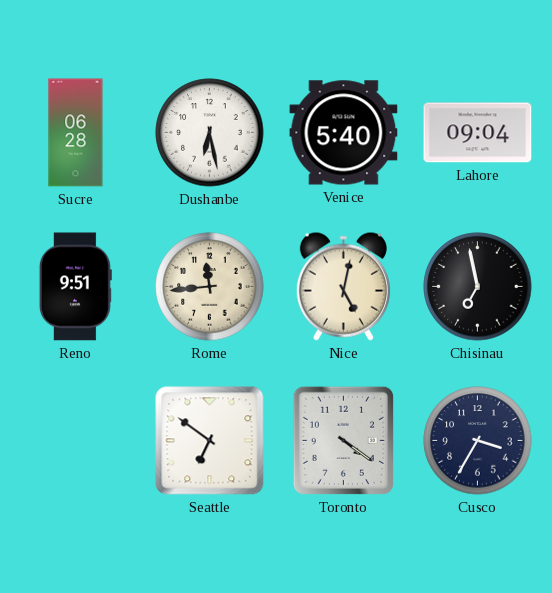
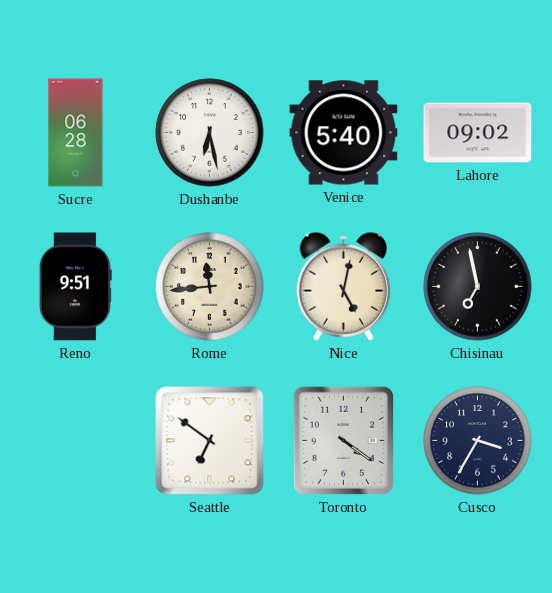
Lahore: 09:04 -> 09:02
